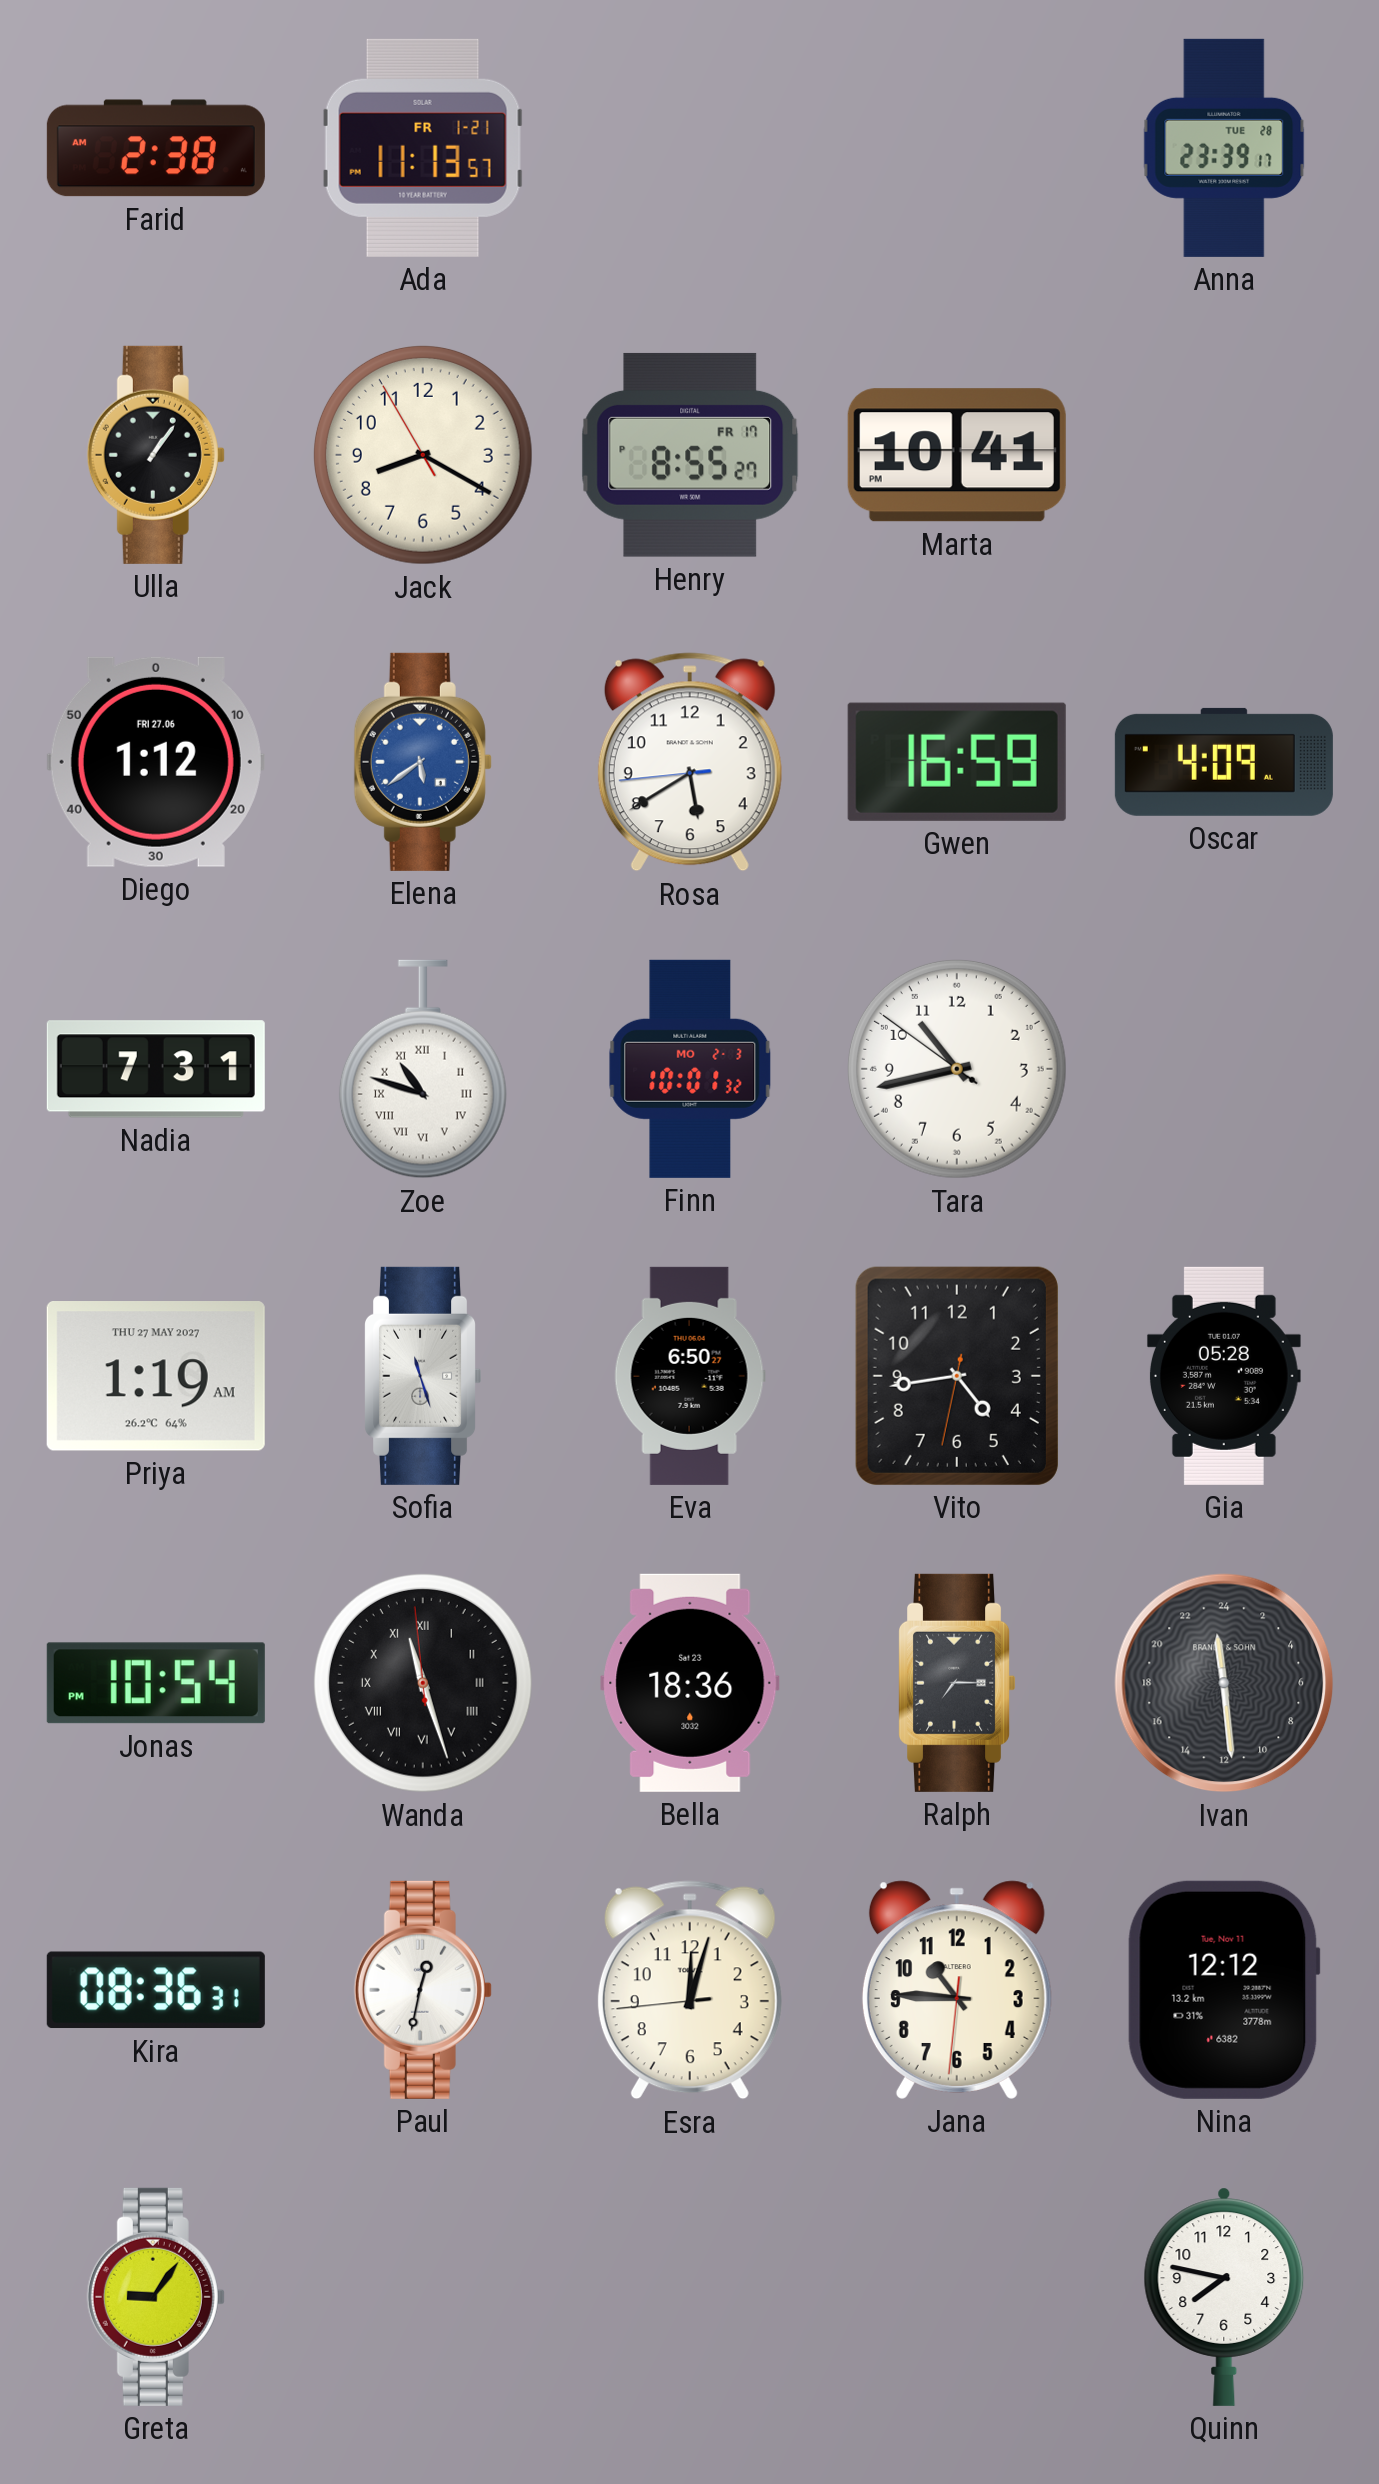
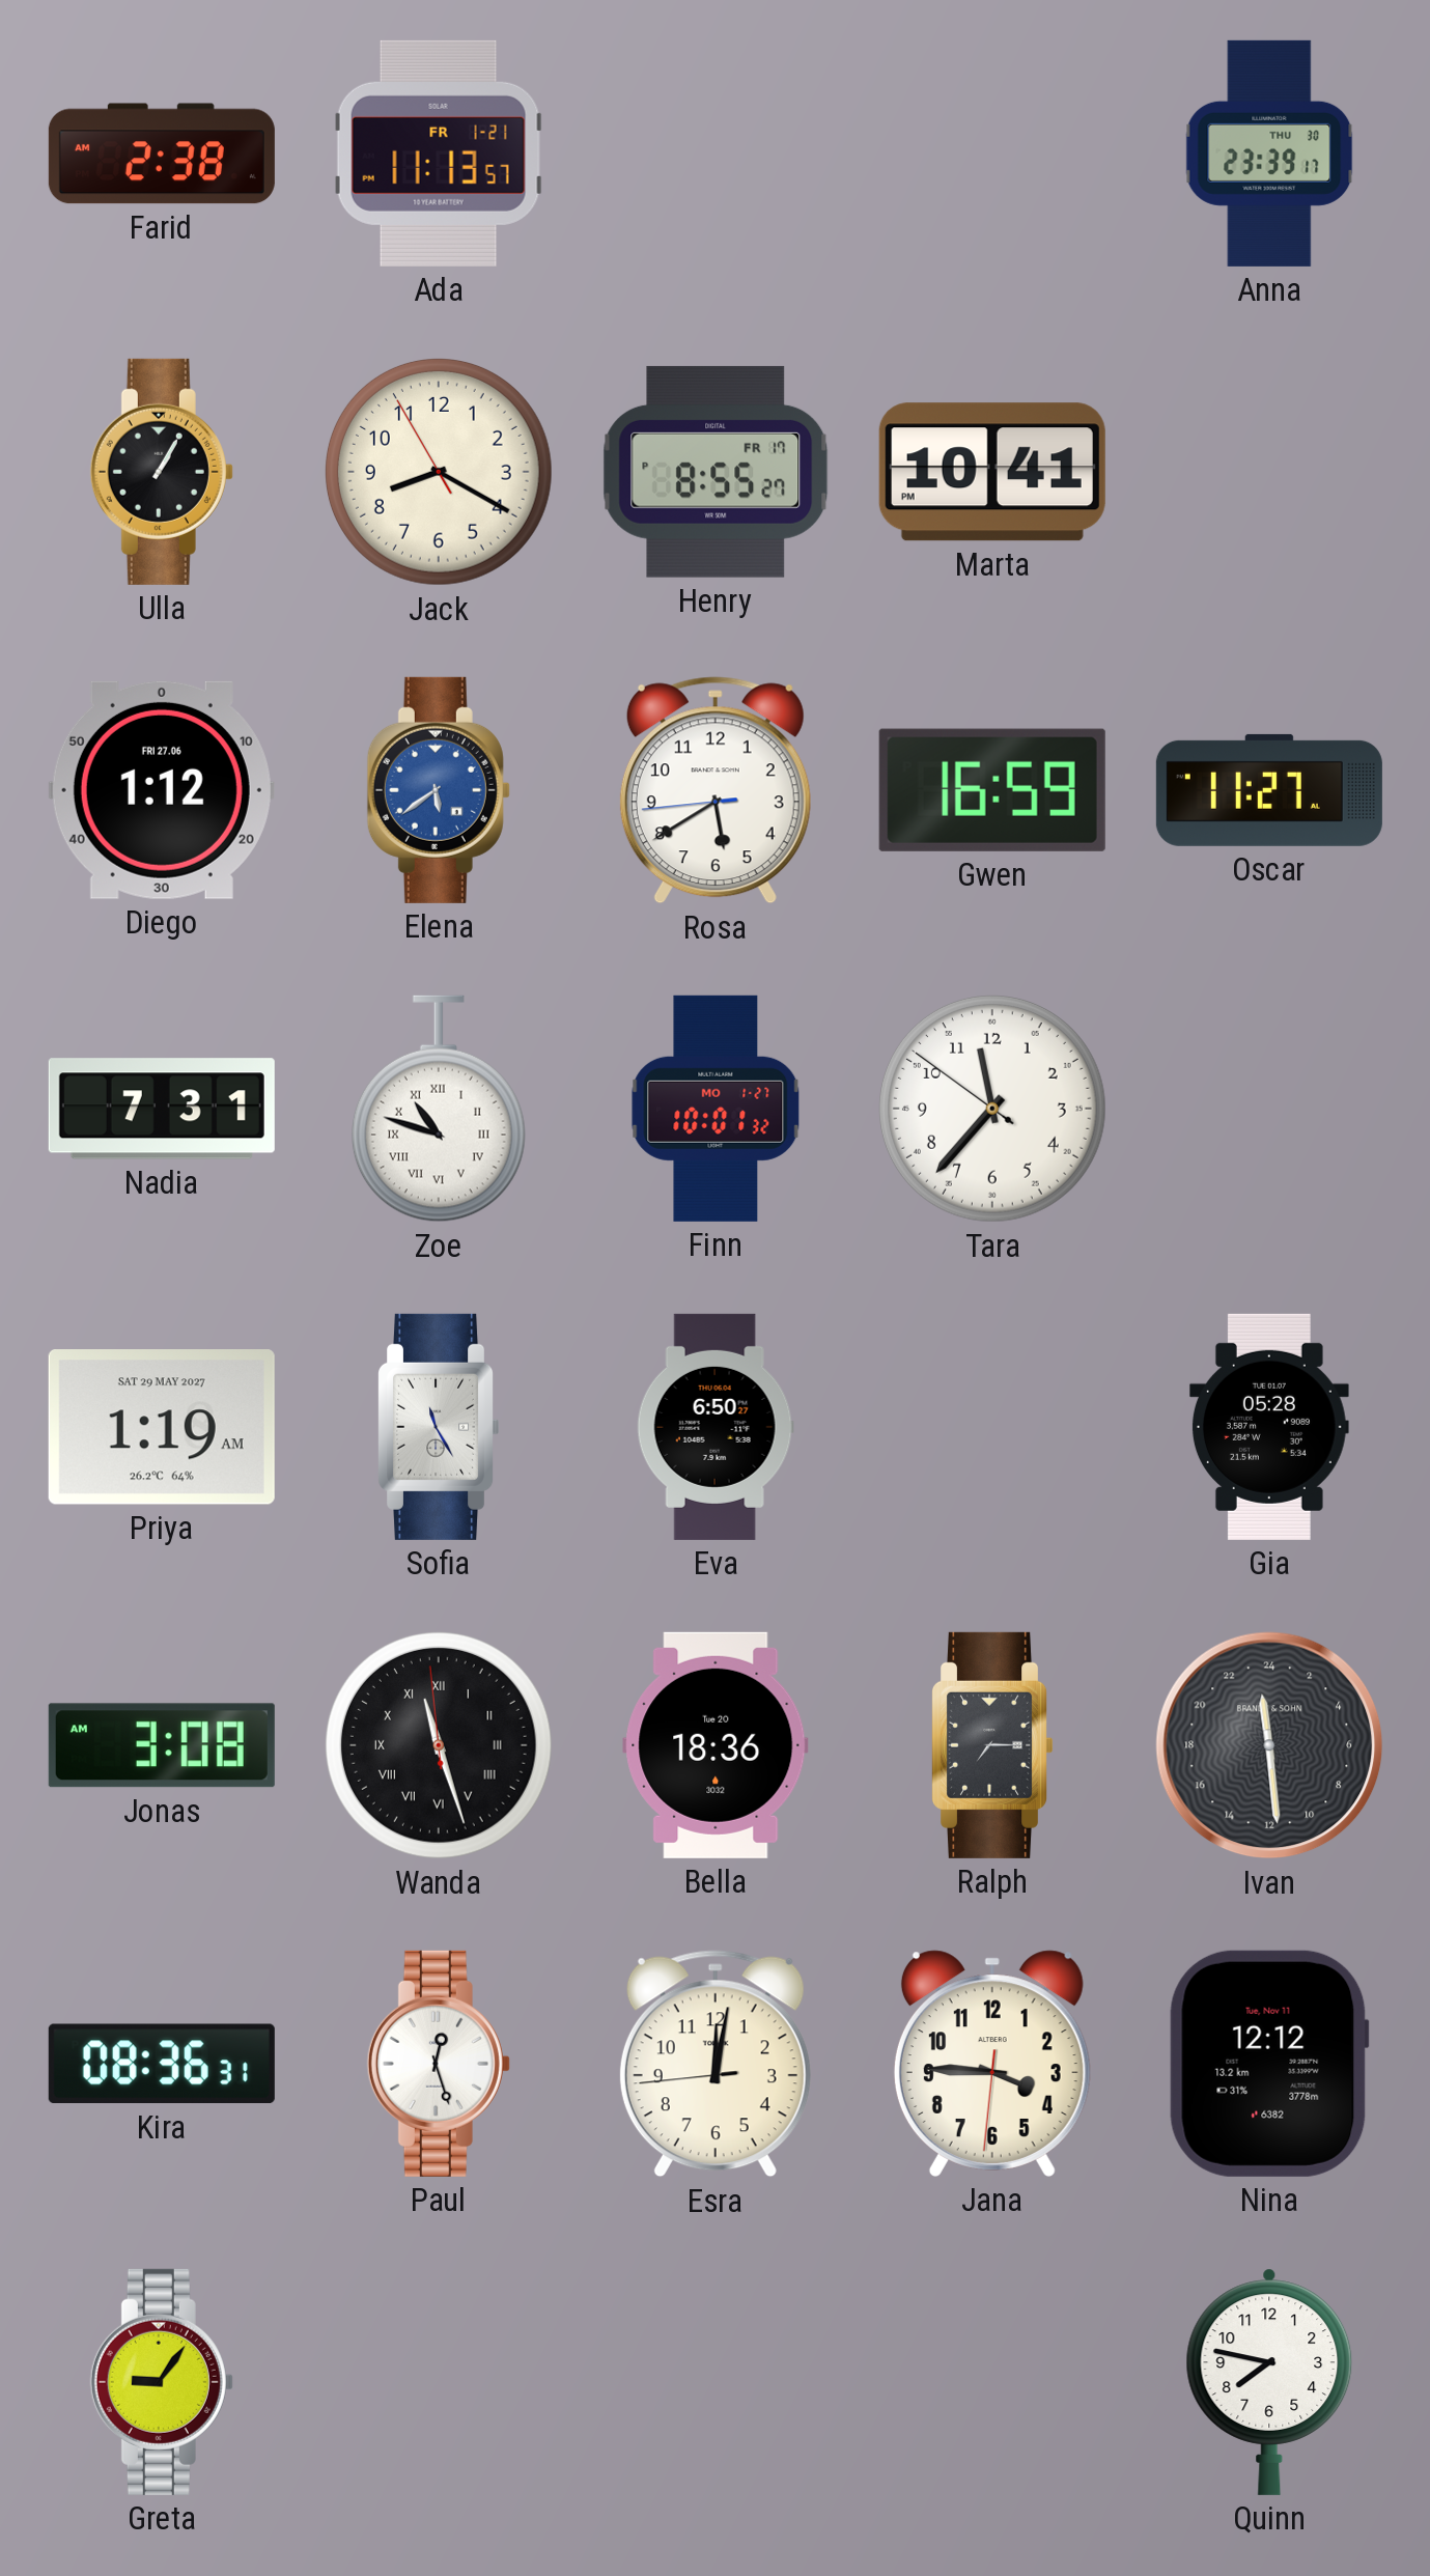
Anna date: TUE 28 -> THU 30
Ulla: 1:06 -> 1:05
Oscar: 4:09 -> 11:27
Finn date: MO 2-3 -> MO 1-27
Tara: 10:42 -> 11:36
Priya date: THU 27 MAY 2027 -> SAT 29 MAY 2027
Sofia: 11:27 -> 11:25
Vito: 4:43 -> none
Jonas: 10:54 -> 3:08
Bella date: Sat 23 -> Tue 20
Paul: 12:32 -> 12:27
Esra: 12:02 -> 12:01
Jana: 10:45 -> 3:45
